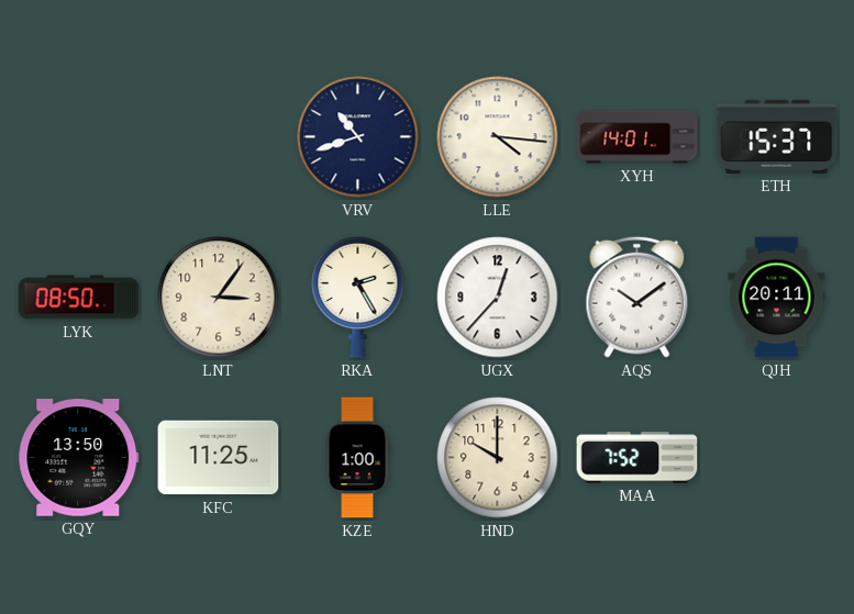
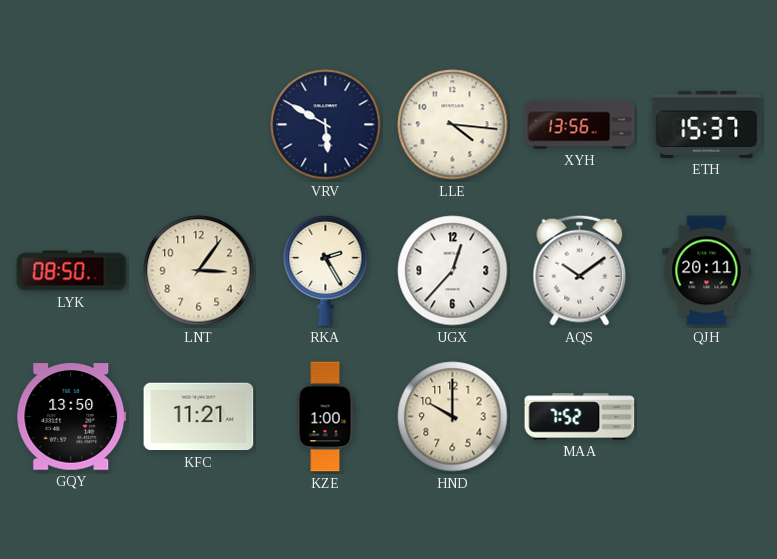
VRV: 10:42 -> 5:50
XYH: 14:01 -> 13:56
KFC: 11:25 -> 11:21
